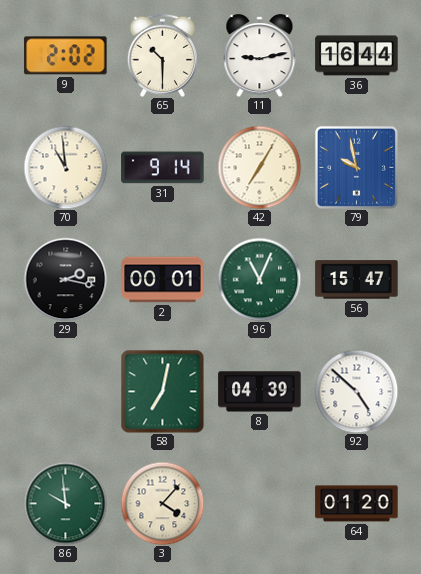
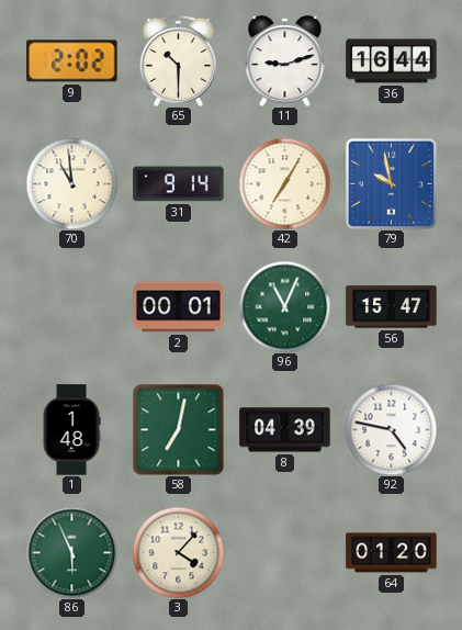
11: 9:13 -> 9:12
29: 2:17 -> none
1: none -> 1:48
92: 4:52 -> 4:47
86: 9:59 -> 5:56
